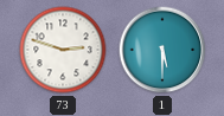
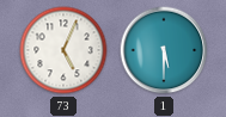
73: 2:48 -> 5:04
